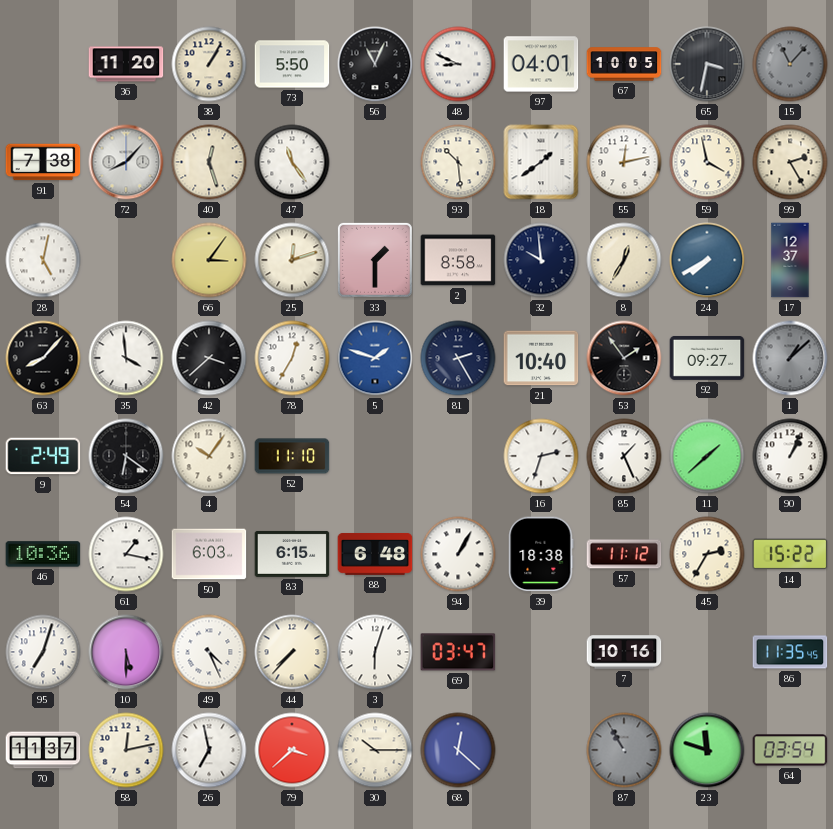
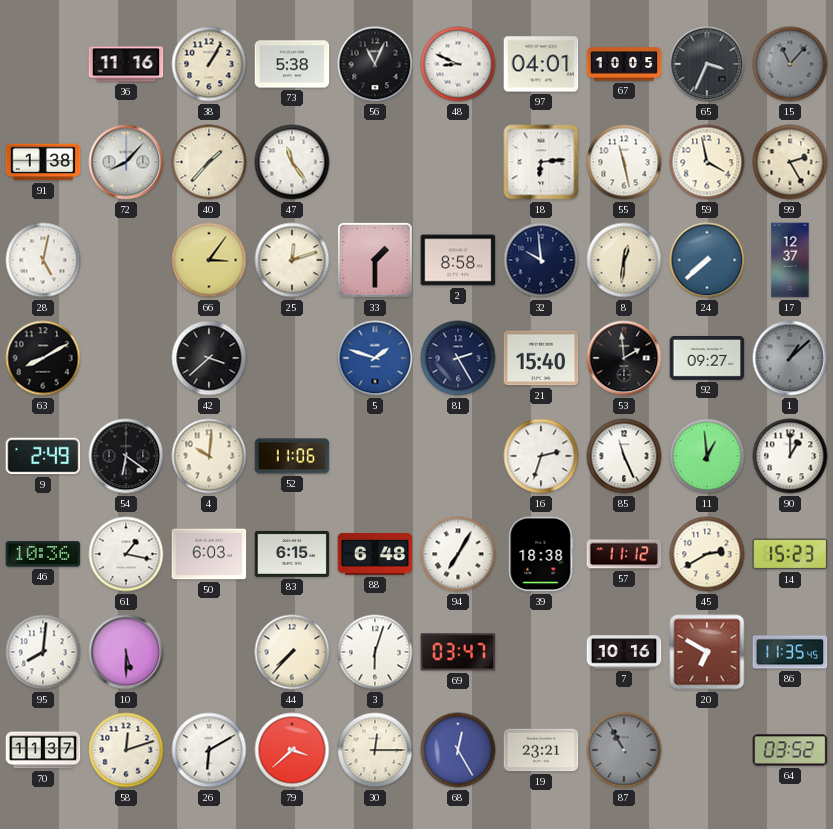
36: 11:20 -> 11:16
73: 5:50 -> 5:38
65: 3:32 -> 3:34
91: 7:38 -> 1:38
40: 12:27 -> 1:37
93: 10:29 -> none
18: 1:39 -> 6:14
55: 12:13 -> 11:28
8: 12:35 -> 12:31
24: 7:40 -> 7:38
63: 8:07 -> 8:10
35: 3:59 -> none
78: 12:35 -> none
21: 10:40 -> 15:40
53: 1:54 -> 1:59
4: 10:06 -> 10:01
52: 11:10 -> 11:06
85: 1:26 -> 11:26
11: 1:38 -> 12:59
90: 1:04 -> 1:00
94: 1:05 -> 7:05
45: 2:35 -> 2:40
14: 15:22 -> 15:23
95: 7:03 -> 8:01
49: 4:26 -> none
20: none -> 6:50
58: 12:13 -> 12:12
26: 6:58 -> 6:10
30: 10:15 -> 12:15
68: 12:22 -> 12:25
19: none -> 23:21
23: 11:48 -> none
64: 03:54 -> 03:52
